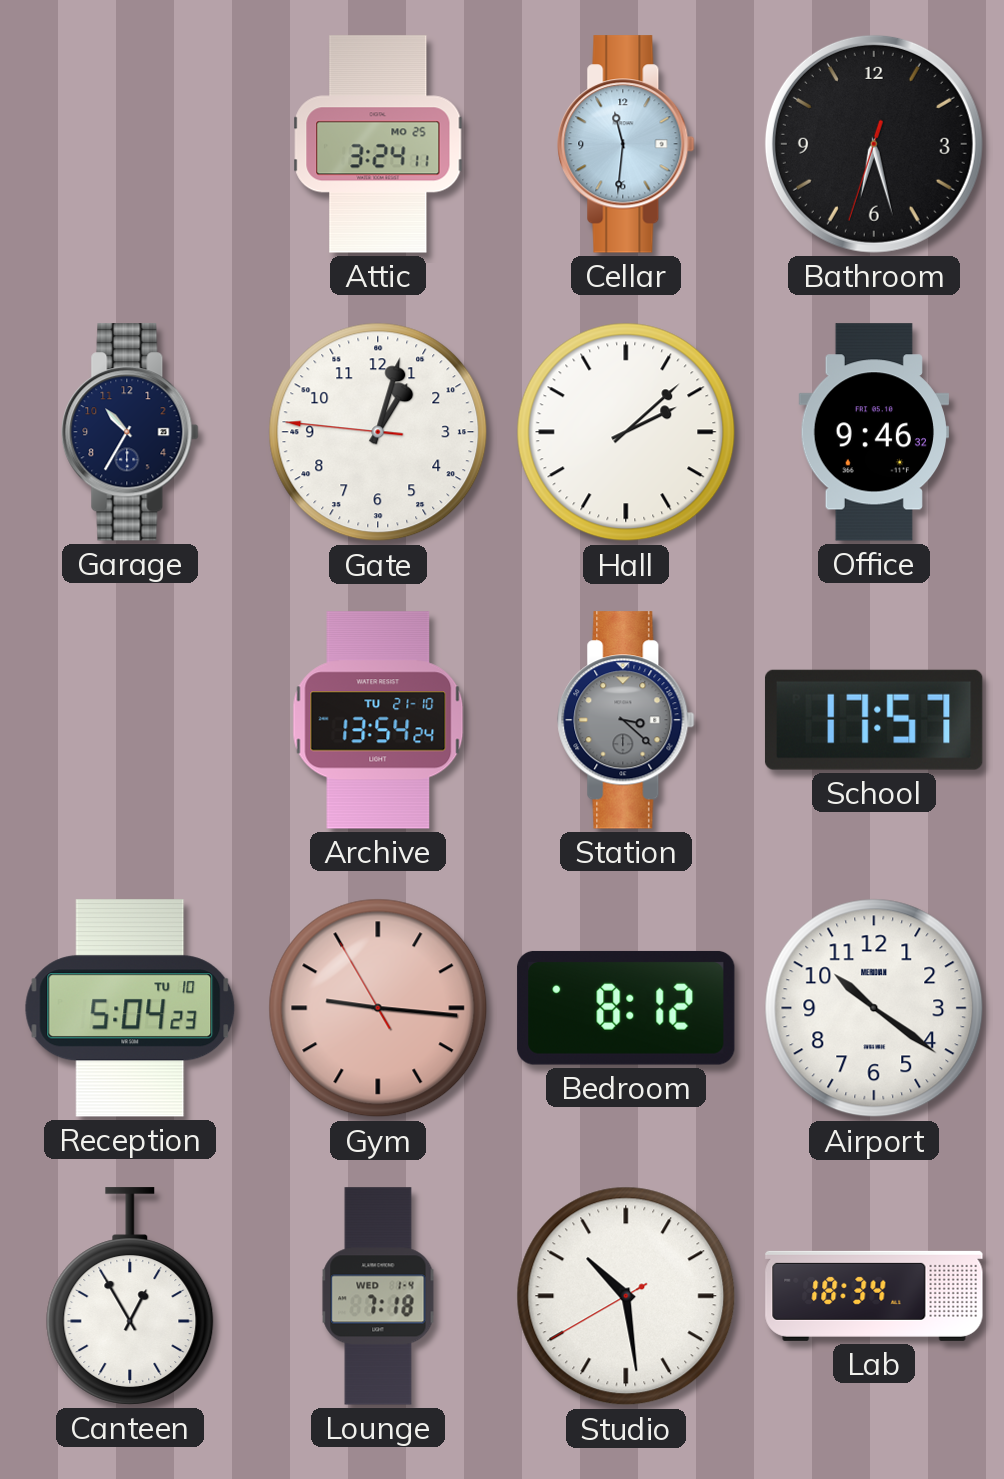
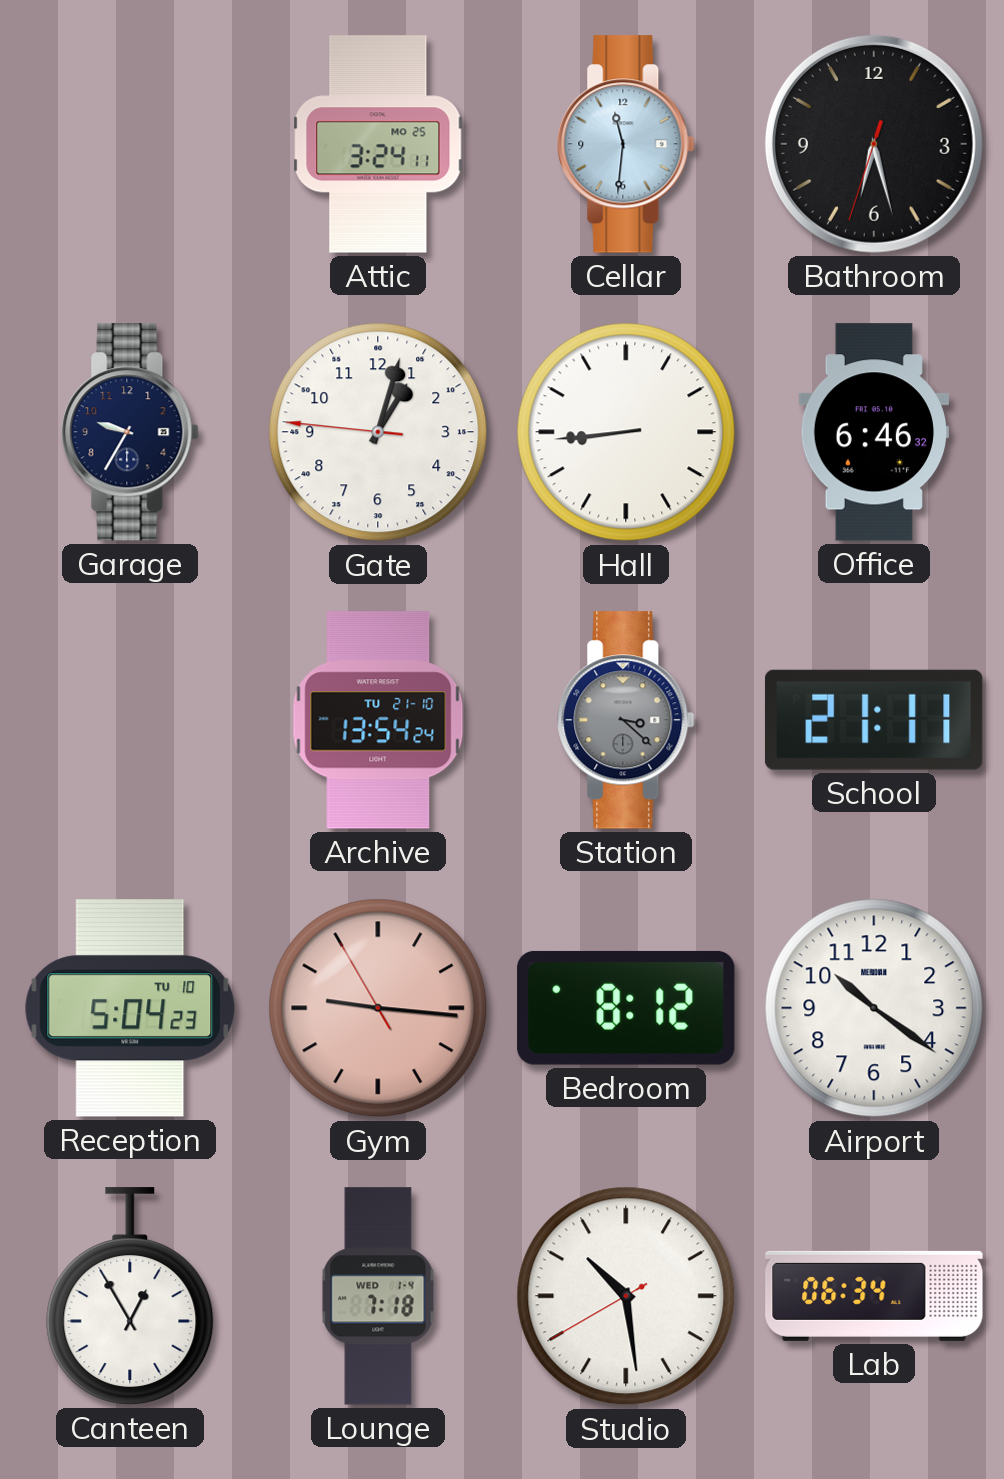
Garage: 10:35 -> 9:35
Hall: 2:08 -> 8:44
Office: 9:46 -> 6:46
School: 17:57 -> 21:11
Lab: 18:34 -> 06:34
